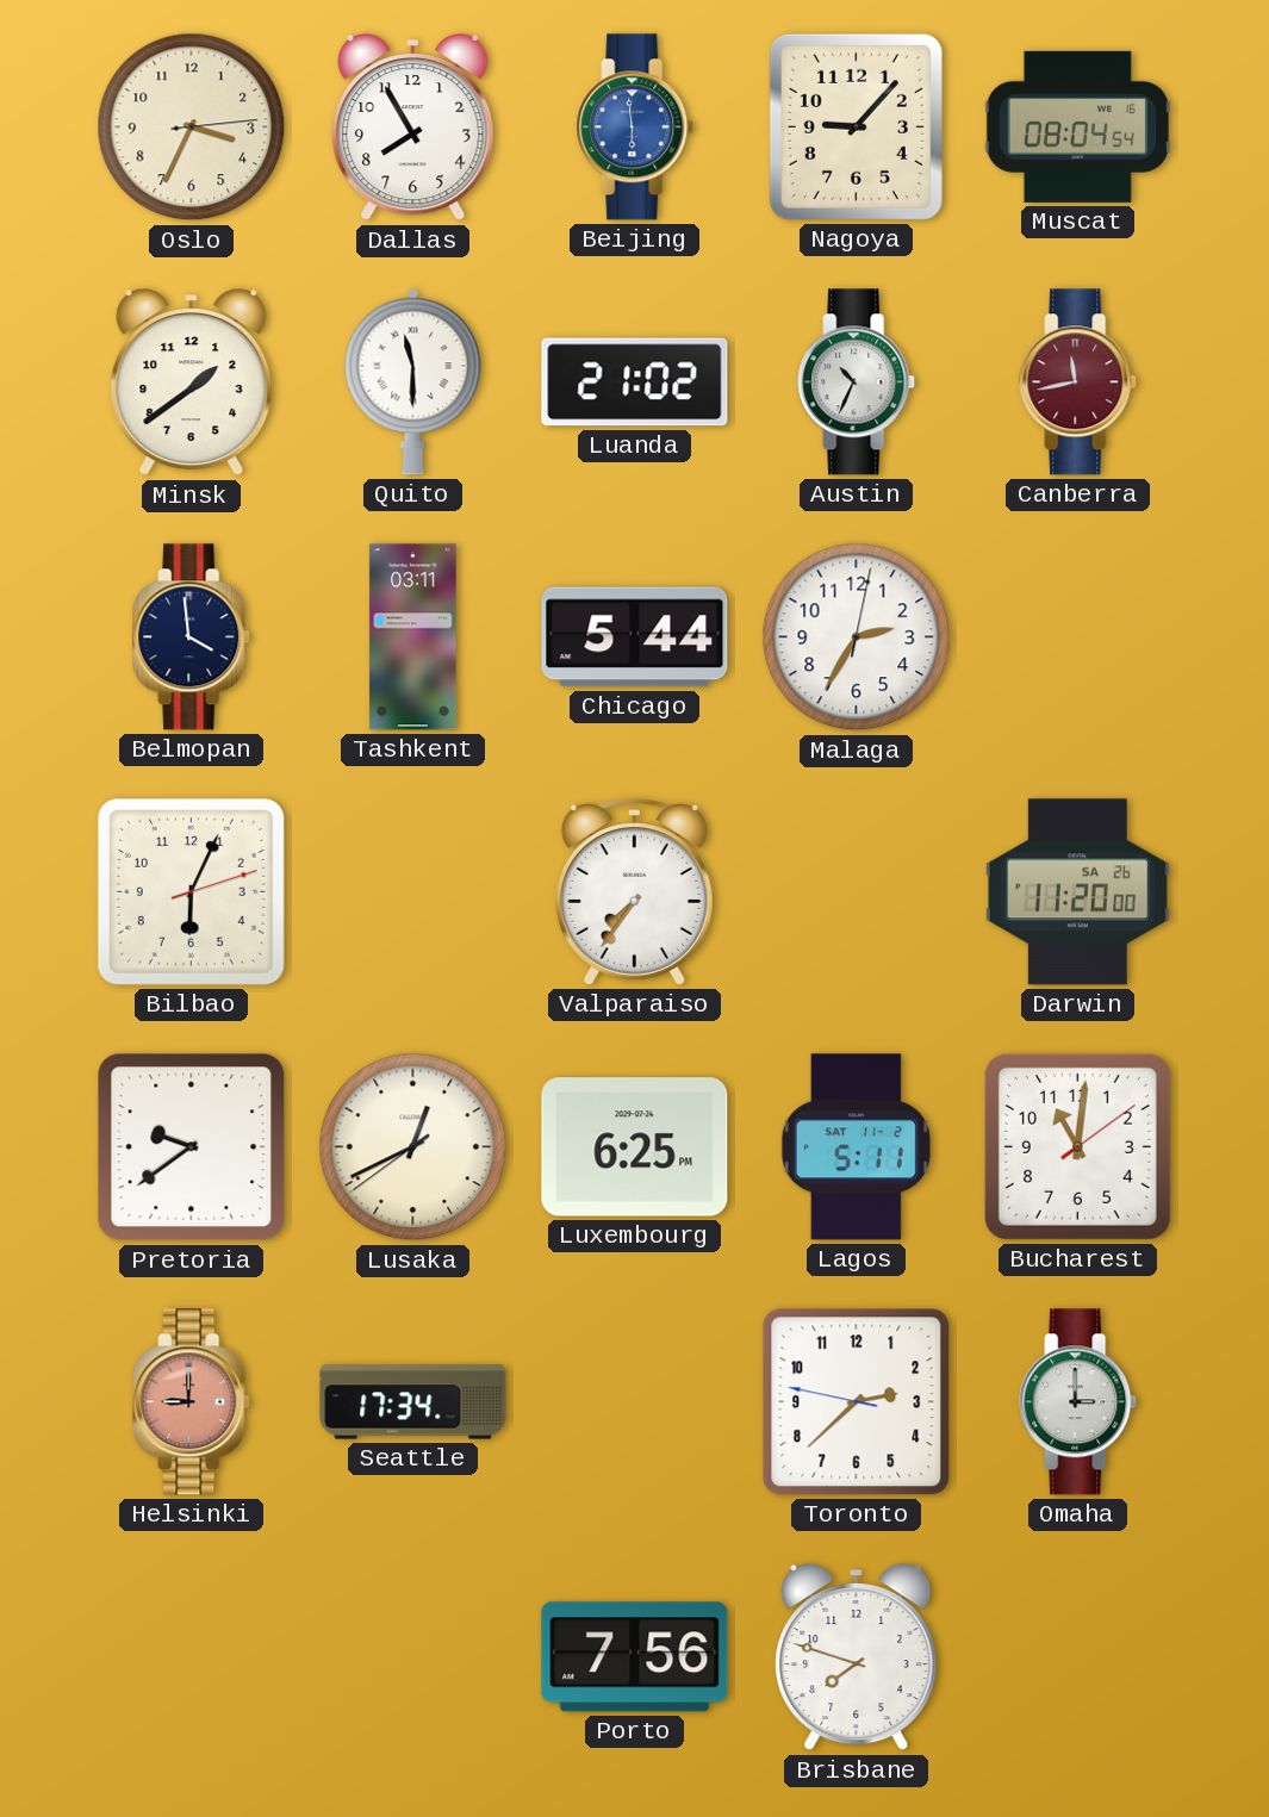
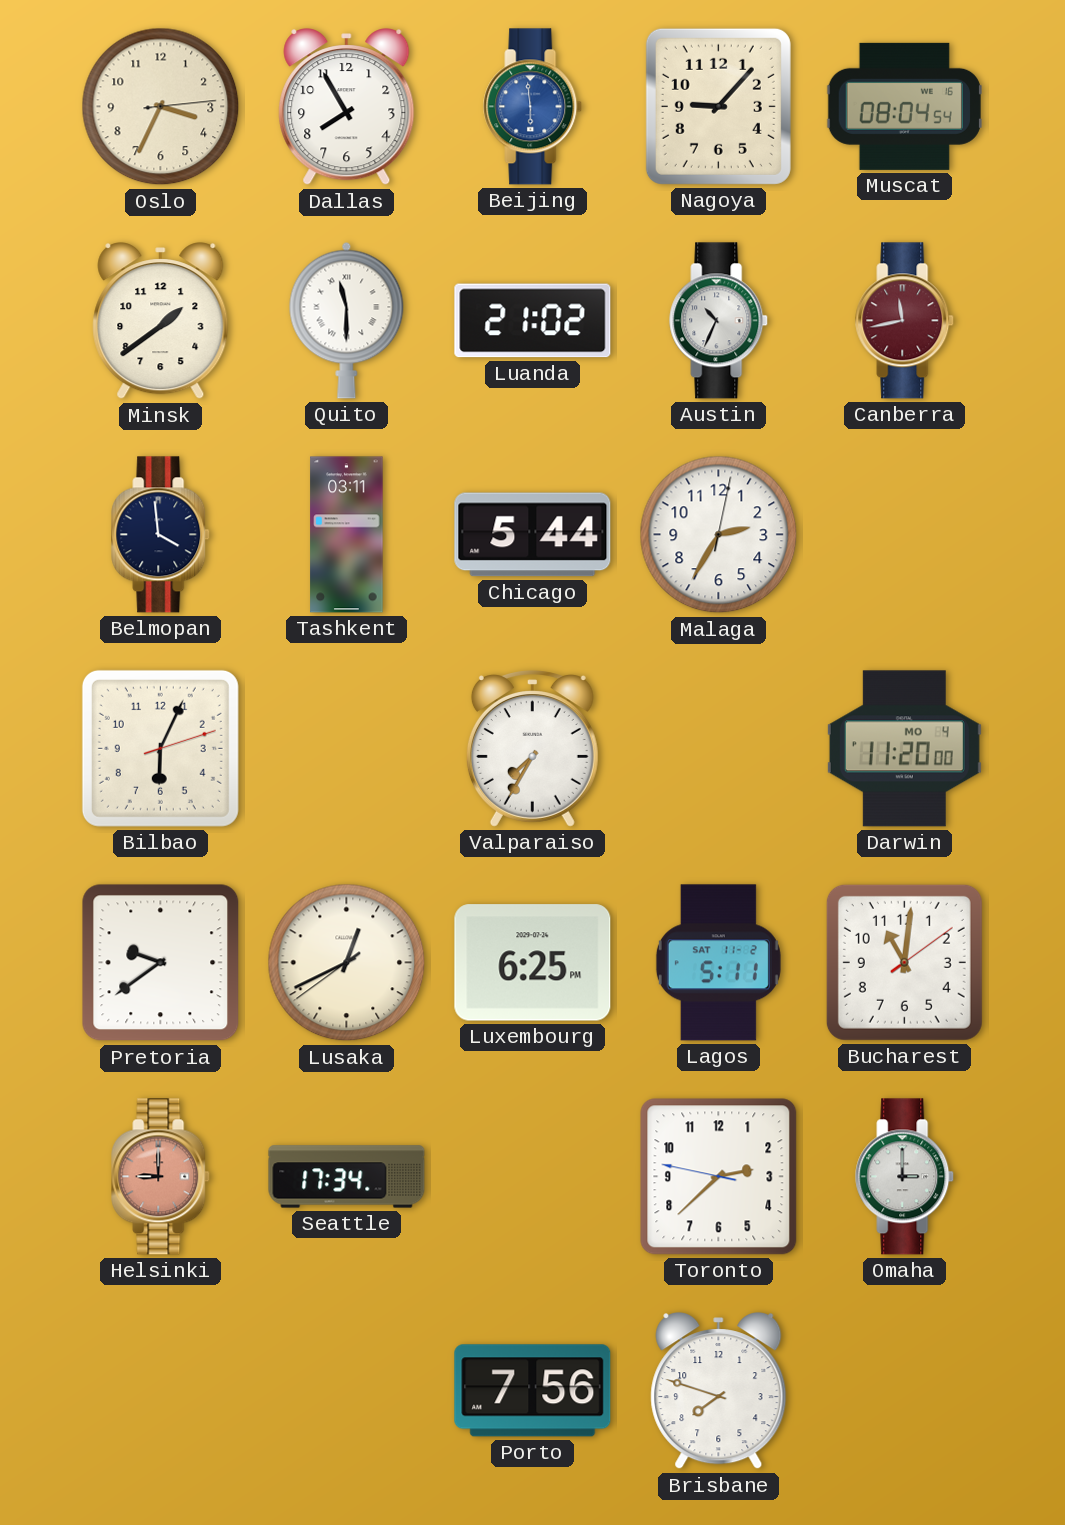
Valparaiso: 7:36 -> 7:35
Darwin date: SA 26 -> MO 4
